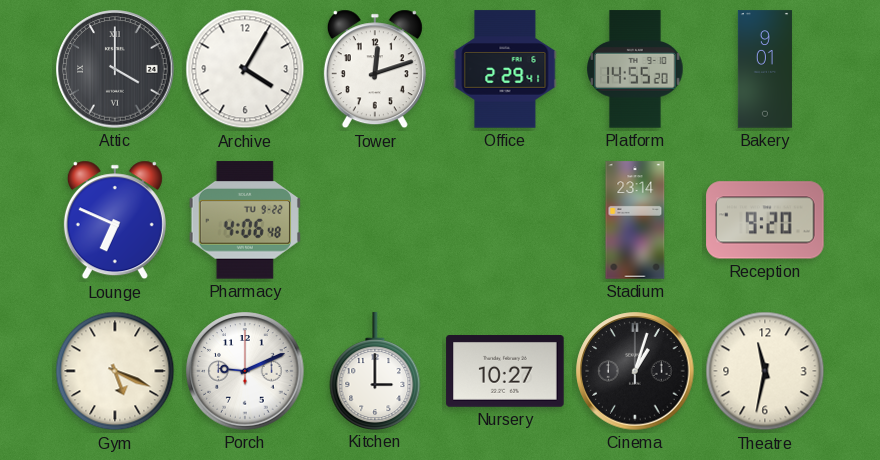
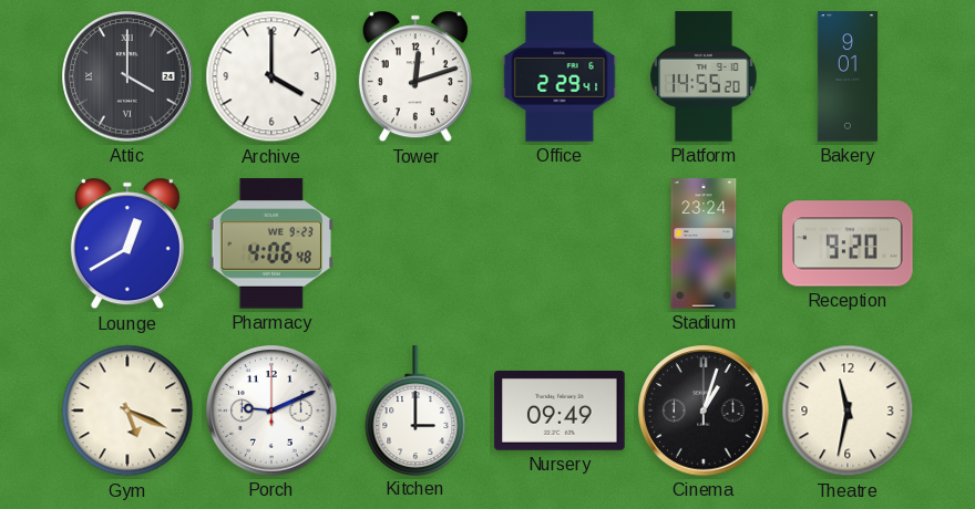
Archive: 4:05 -> 4:00
Lounge: 6:49 -> 12:40
Pharmacy date: TU 9-22 -> WE 9-23
Stadium: 23:14 -> 23:24
Nursery: 10:27 -> 09:49
